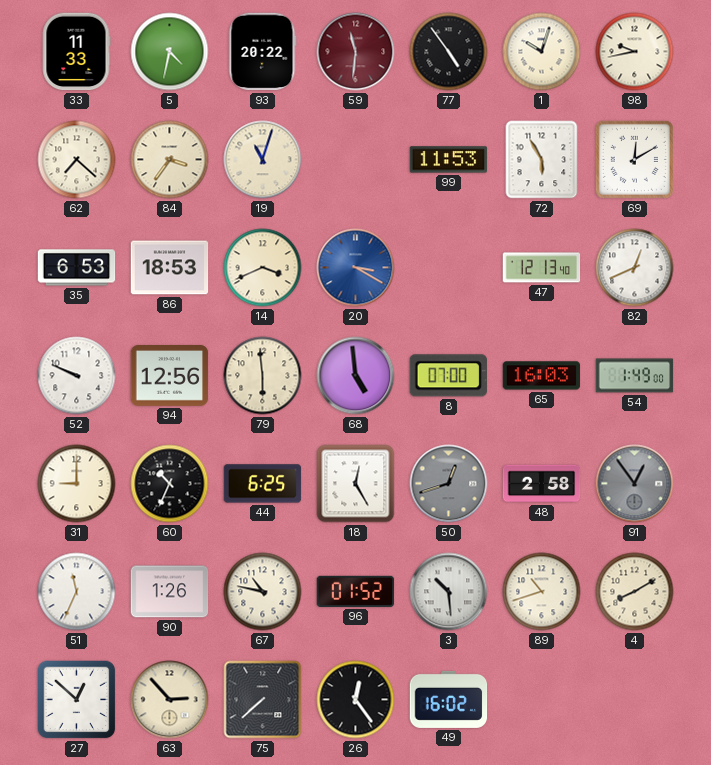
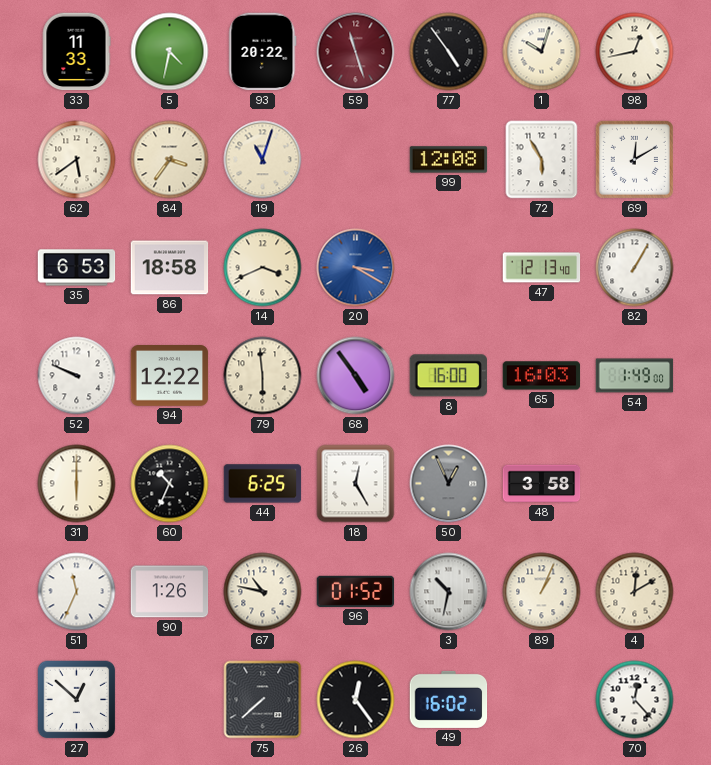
59: 11:31 -> 11:27
98: 9:43 -> 12:43
62: 7:22 -> 5:39
99: 11:53 -> 12:08
86: 18:53 -> 18:58
82: 12:41 -> 1:05
94: 12:56 -> 12:22
68: 4:59 -> 4:54
8: 07:00 -> 16:00
31: 9:00 -> 6:00
50: 12:42 -> 12:56
48: 2:58 -> 3:58
91: 12:54 -> none
3: 10:29 -> 10:32
89: 10:42 -> 1:04
4: 8:10 -> 12:10
63: 2:53 -> none
70: none -> 12:23
